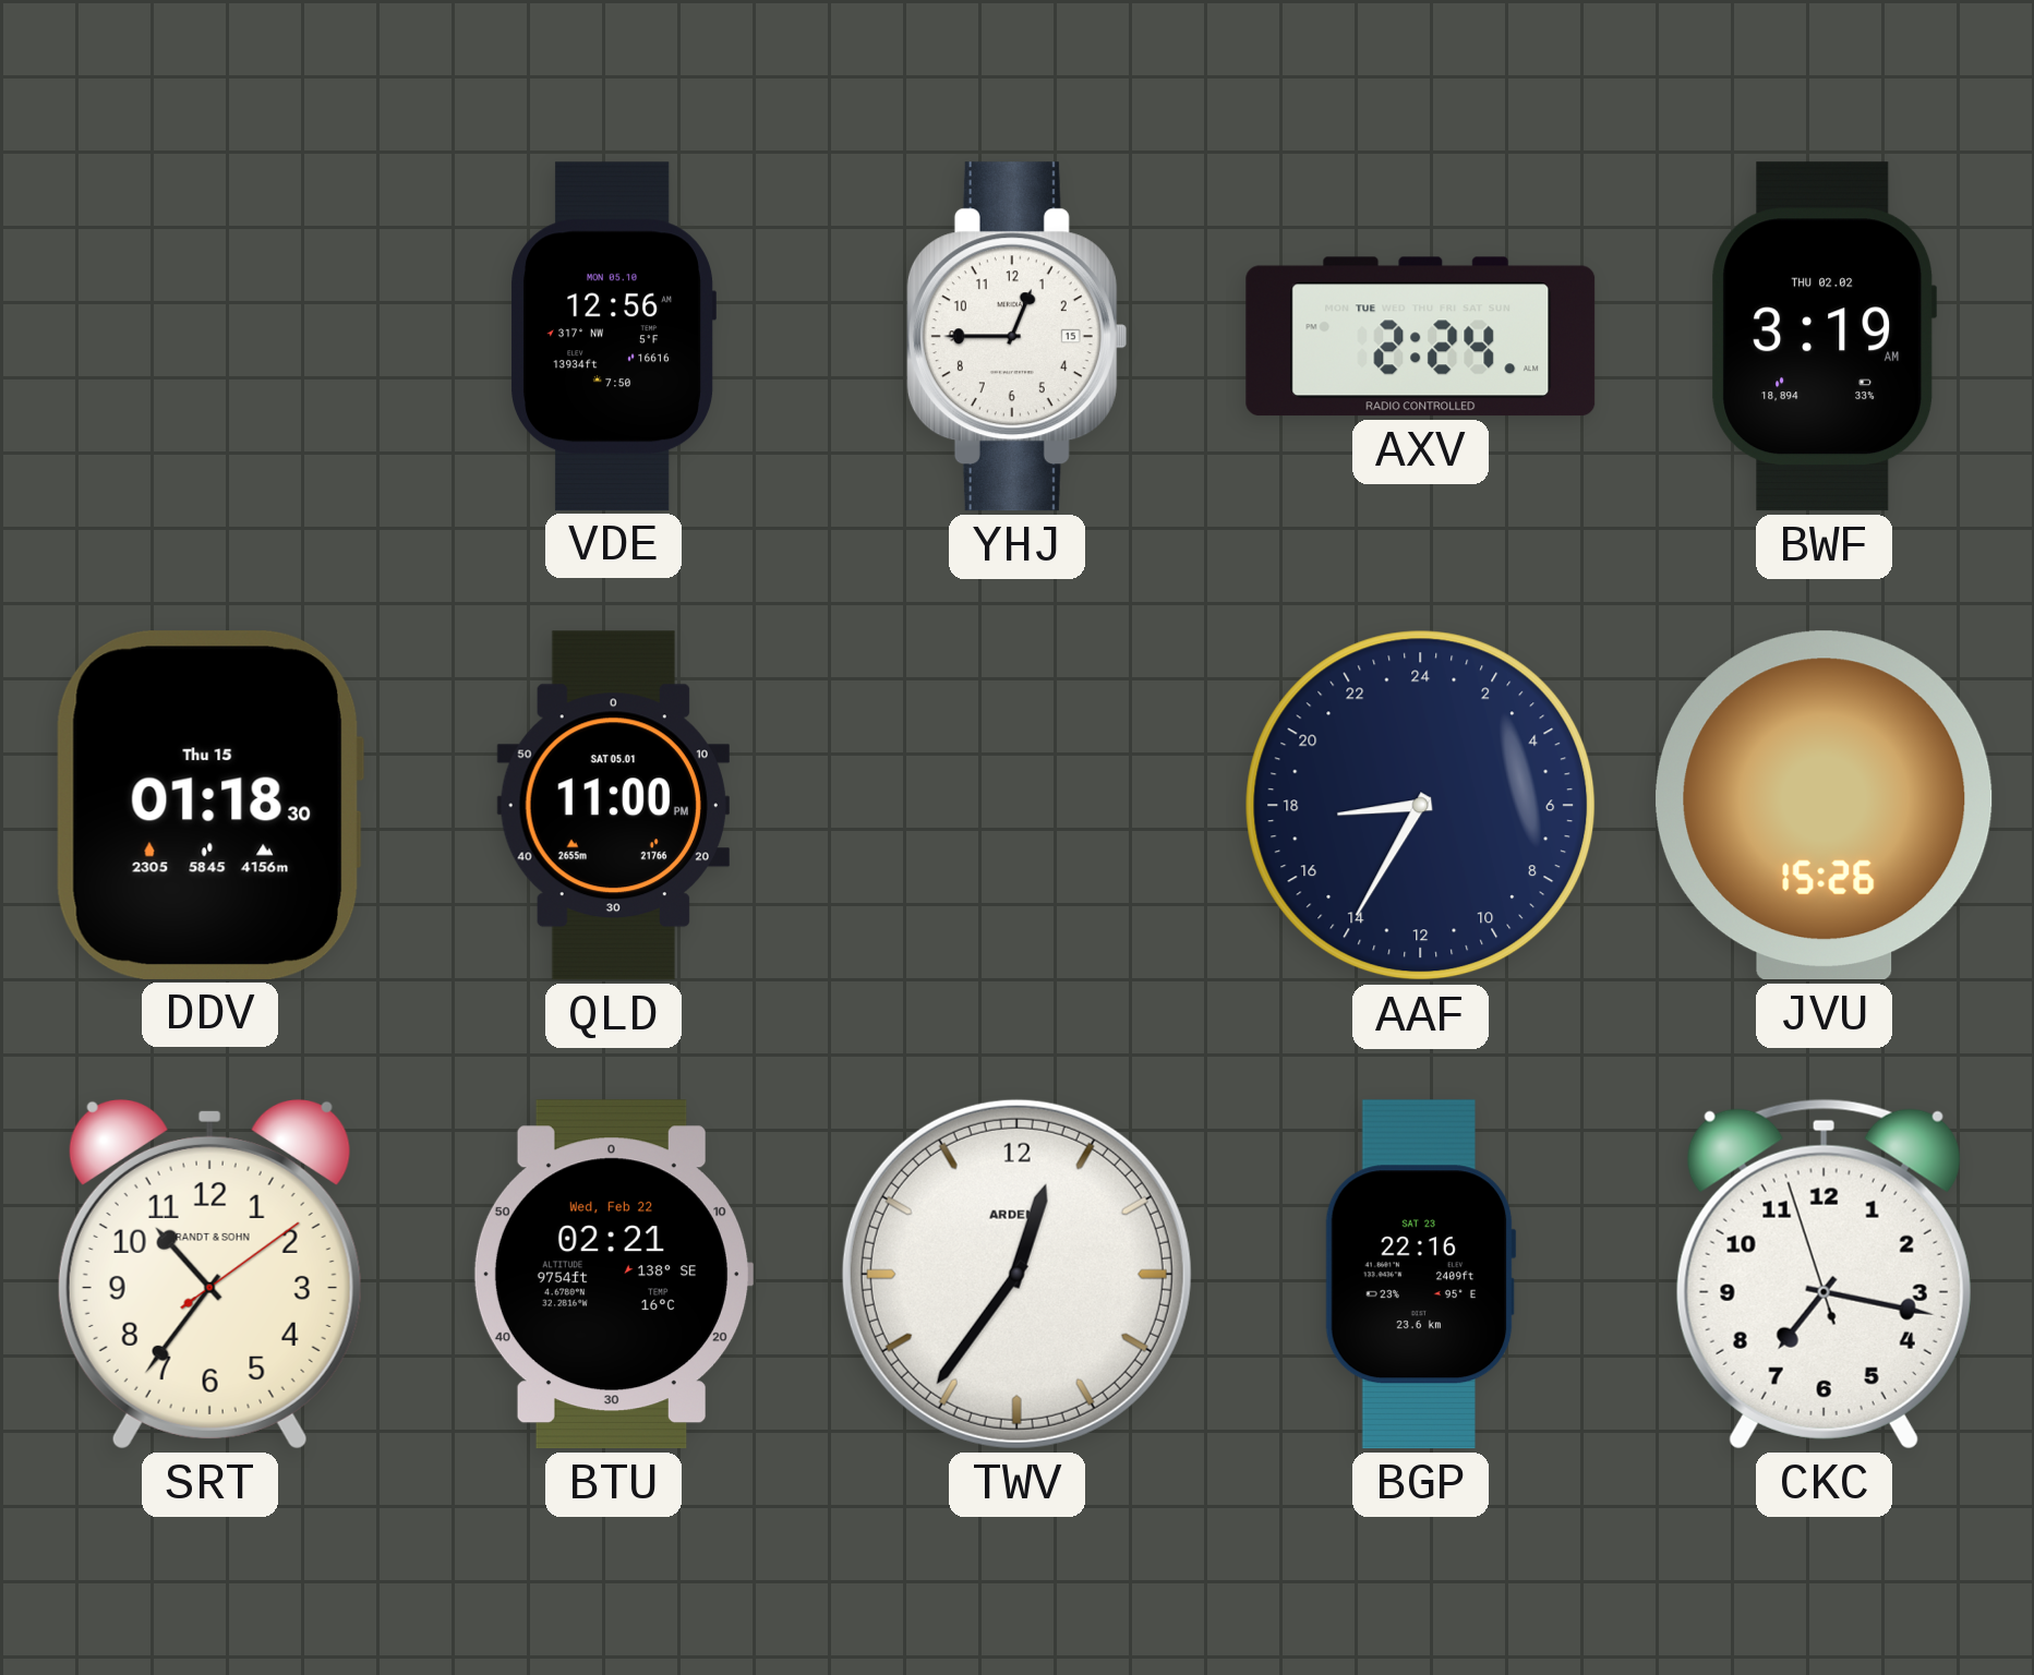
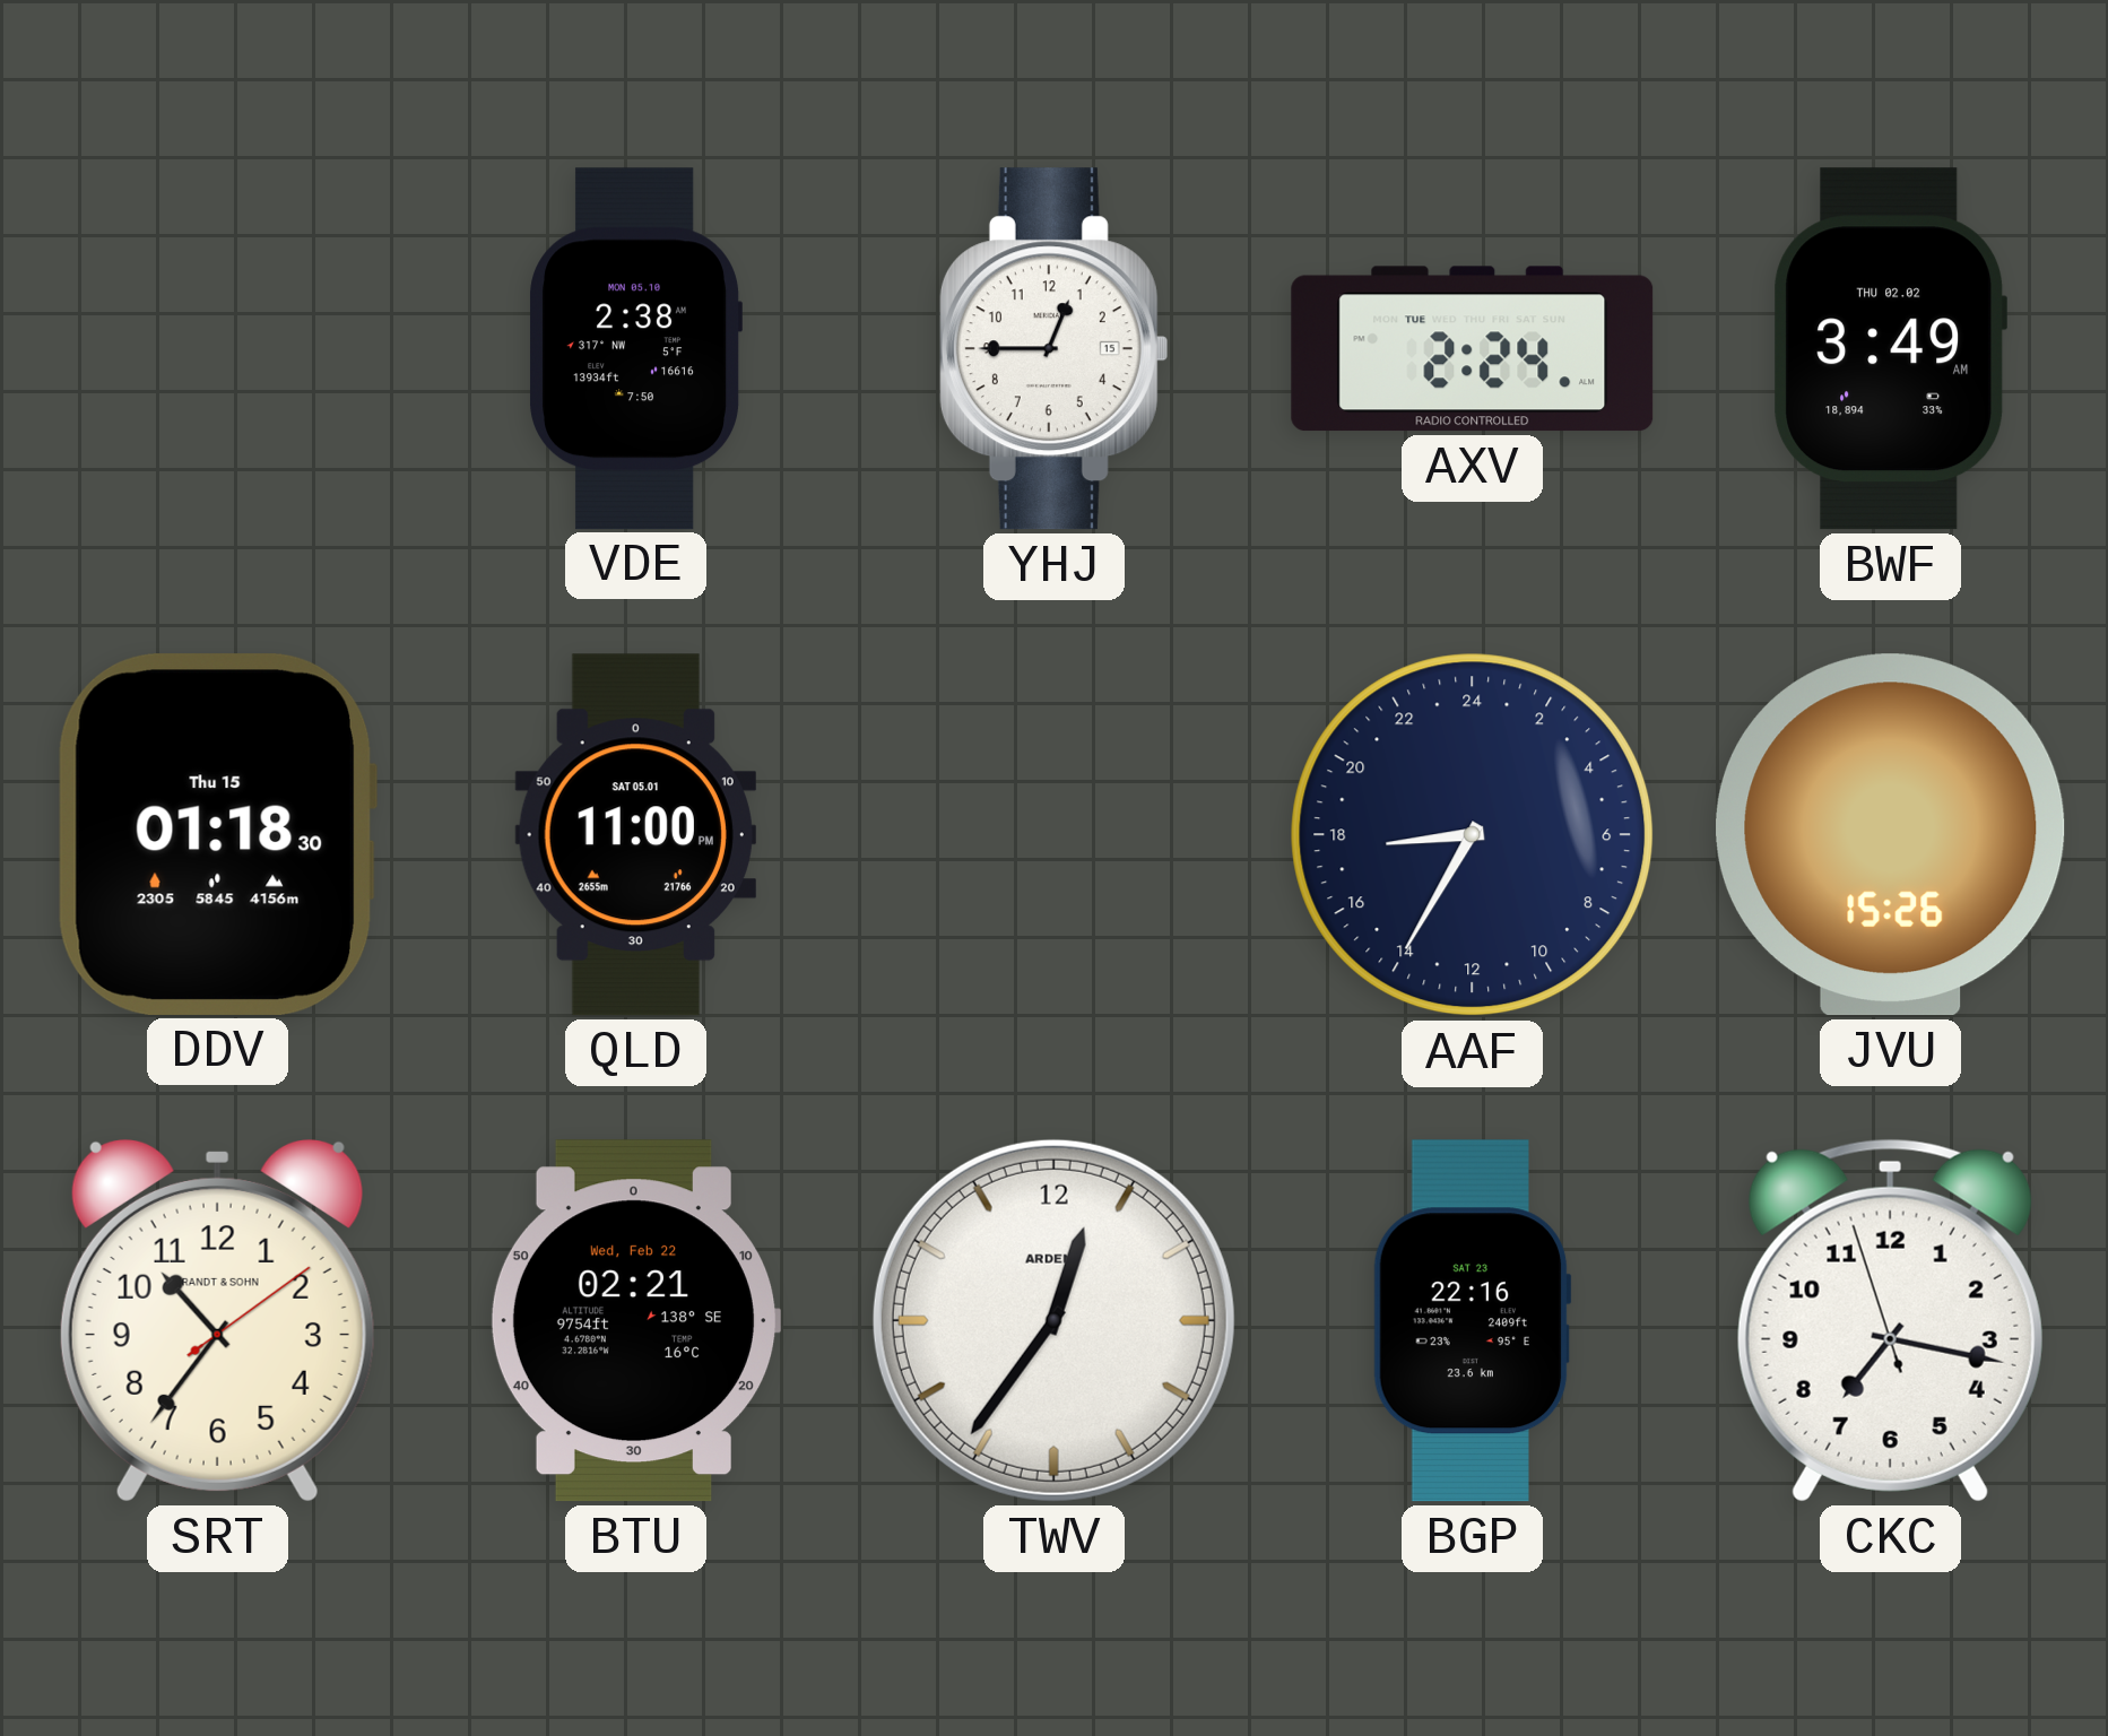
VDE: 12:56 -> 2:38
BWF: 3:19 -> 3:49
